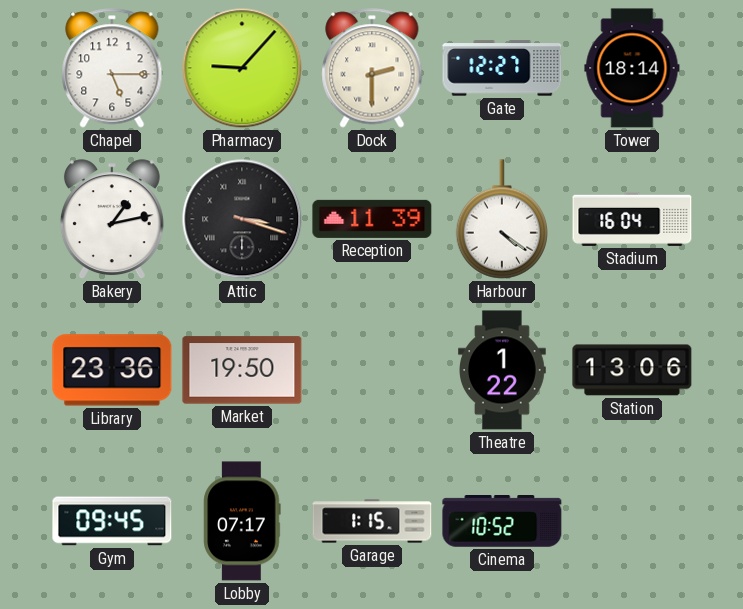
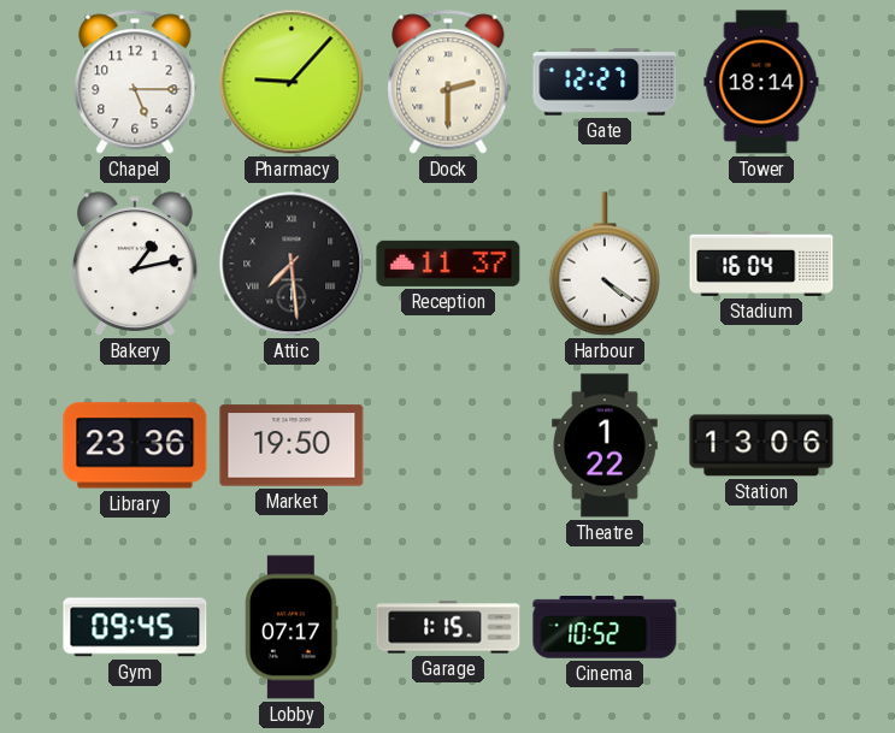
Attic: 3:18 -> 7:29
Reception: 11:39 -> 11:37
